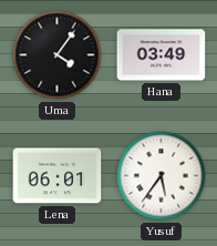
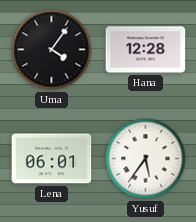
Hana: 03:49 -> 12:28
